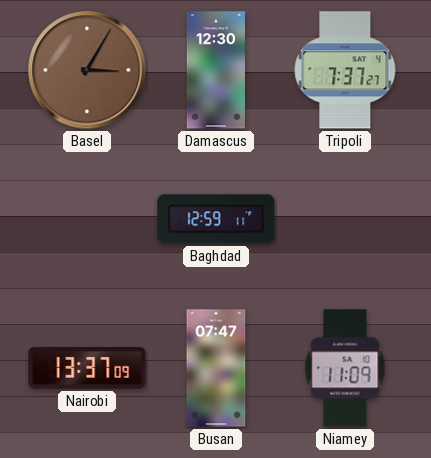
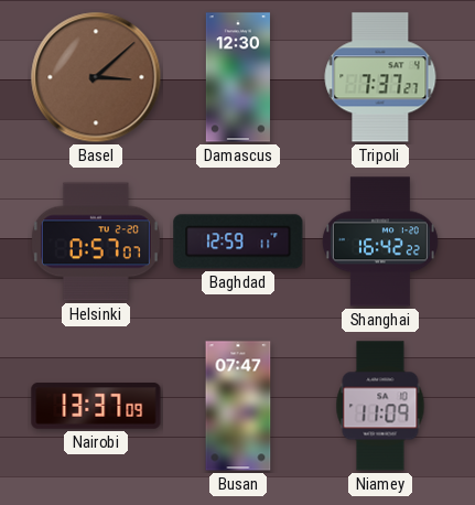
Basel: 3:05 -> 3:08
Helsinki: none -> 0:57
Shanghai: none -> 16:42
